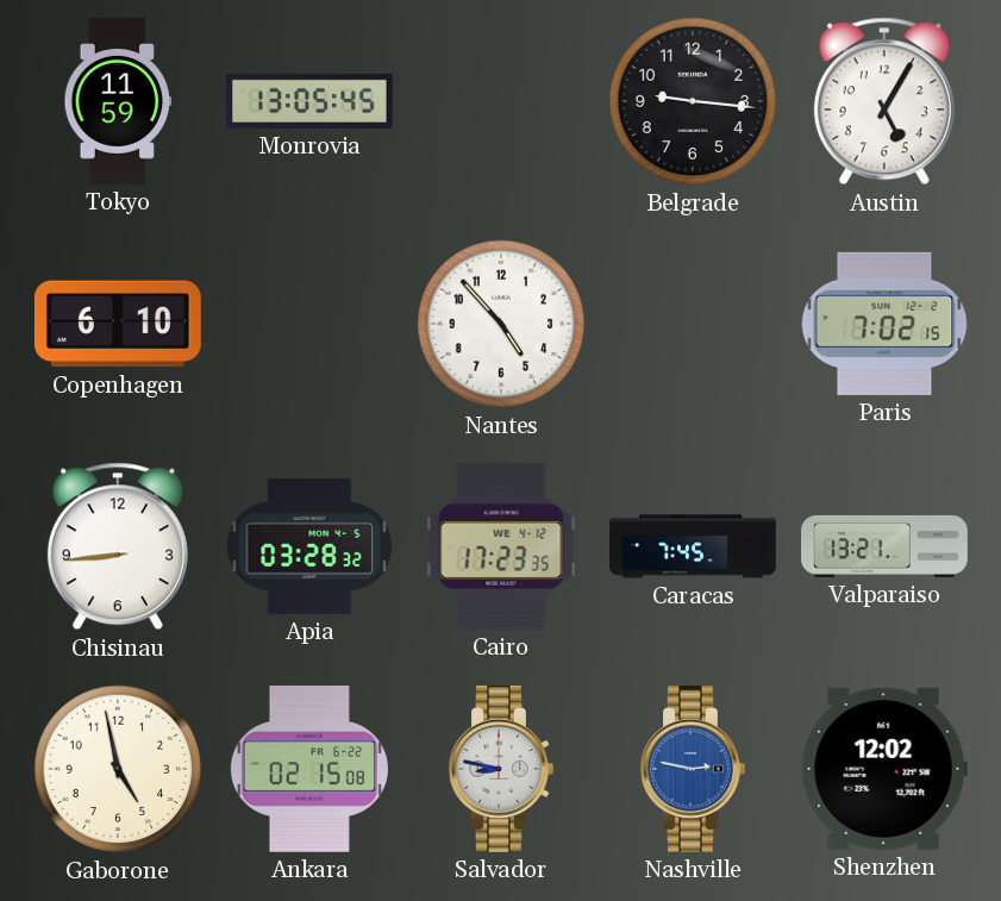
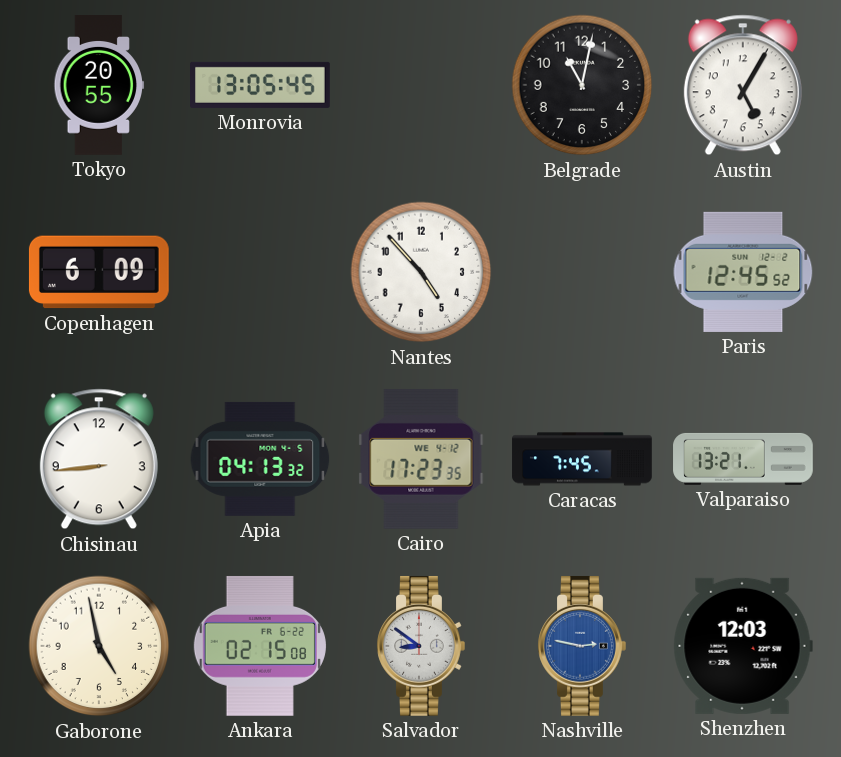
Tokyo: 11:59 -> 20:55
Belgrade: 9:16 -> 11:02
Copenhagen: 6:10 -> 6:09
Paris: 7:02 -> 12:45
Apia: 03:28 -> 04:13
Salvador: 8:47 -> 8:51
Shenzhen: 12:02 -> 12:03
